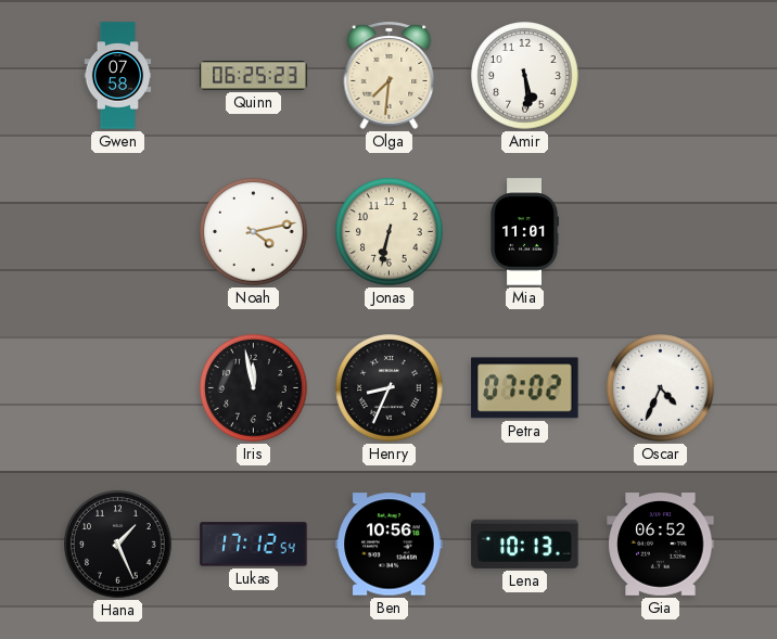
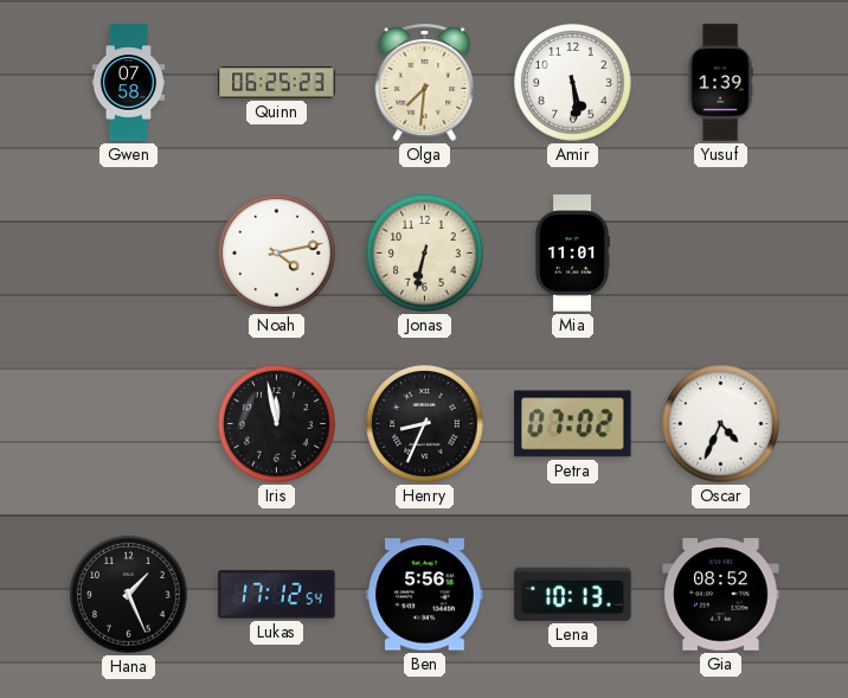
Yusuf: none -> 1:39
Ben: 10:56 -> 5:56
Gia: 06:52 -> 08:52
